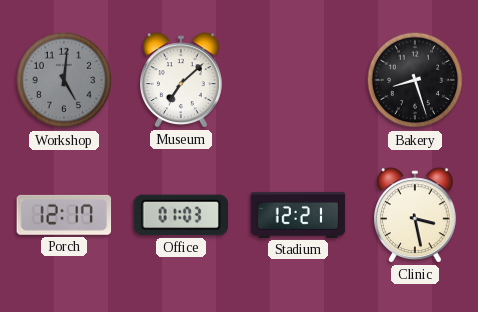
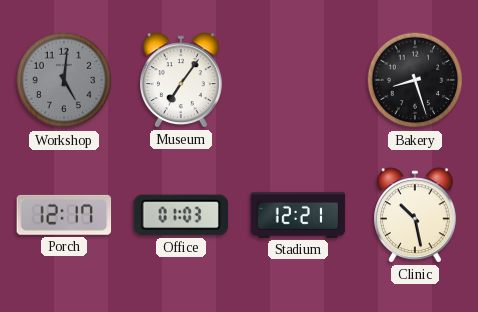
Museum: 7:08 -> 7:06
Clinic: 3:28 -> 10:28
